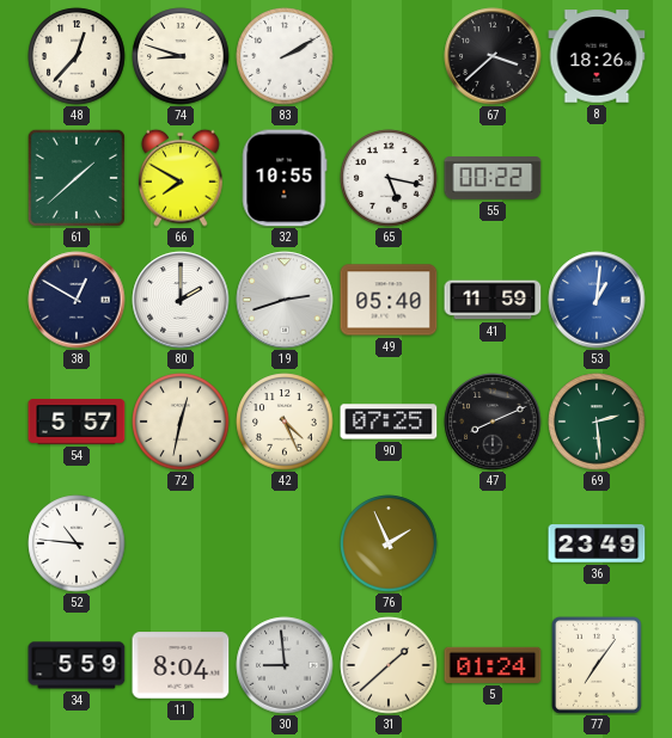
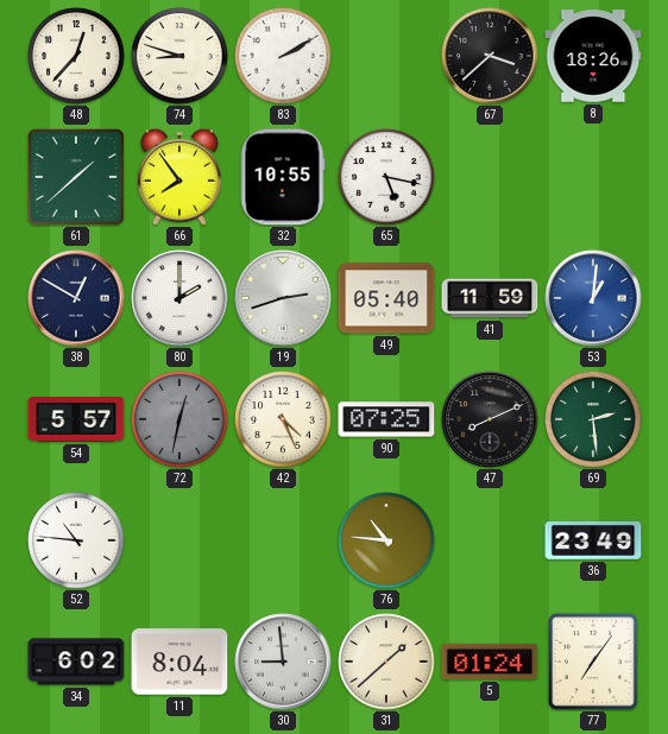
66: 7:50 -> 7:54
55: 00:22 -> none
72 dial: cream -> grey
76: 1:56 -> 10:46
34: 5:59 -> 6:02
